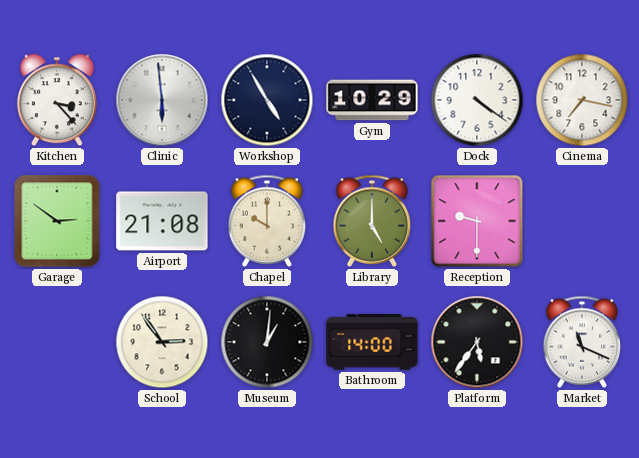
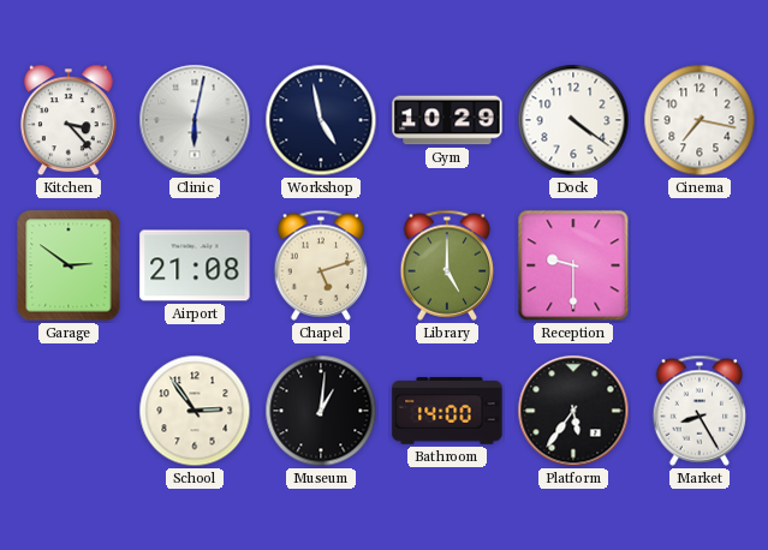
Clinic: 5:59 -> 6:02
Workshop: 4:55 -> 4:58
Chapel: 10:00 -> 5:12
Market: 11:19 -> 8:25
